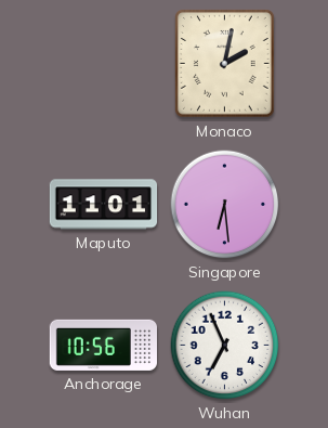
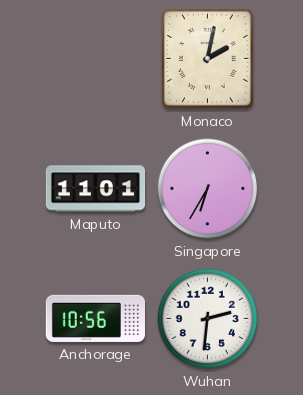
Singapore: 6:29 -> 6:35
Wuhan: 6:56 -> 2:31
